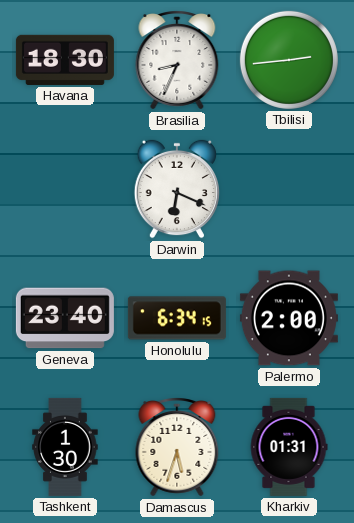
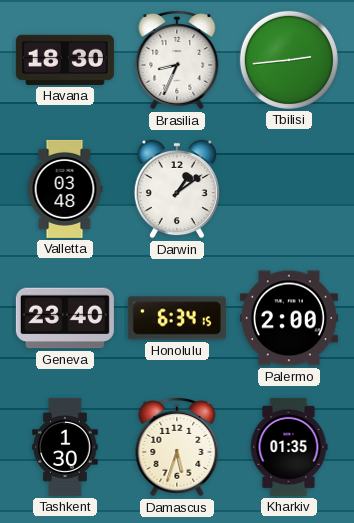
Valletta: none -> 03:48
Darwin: 6:19 -> 1:09
Kharkiv: 01:31 -> 01:35
